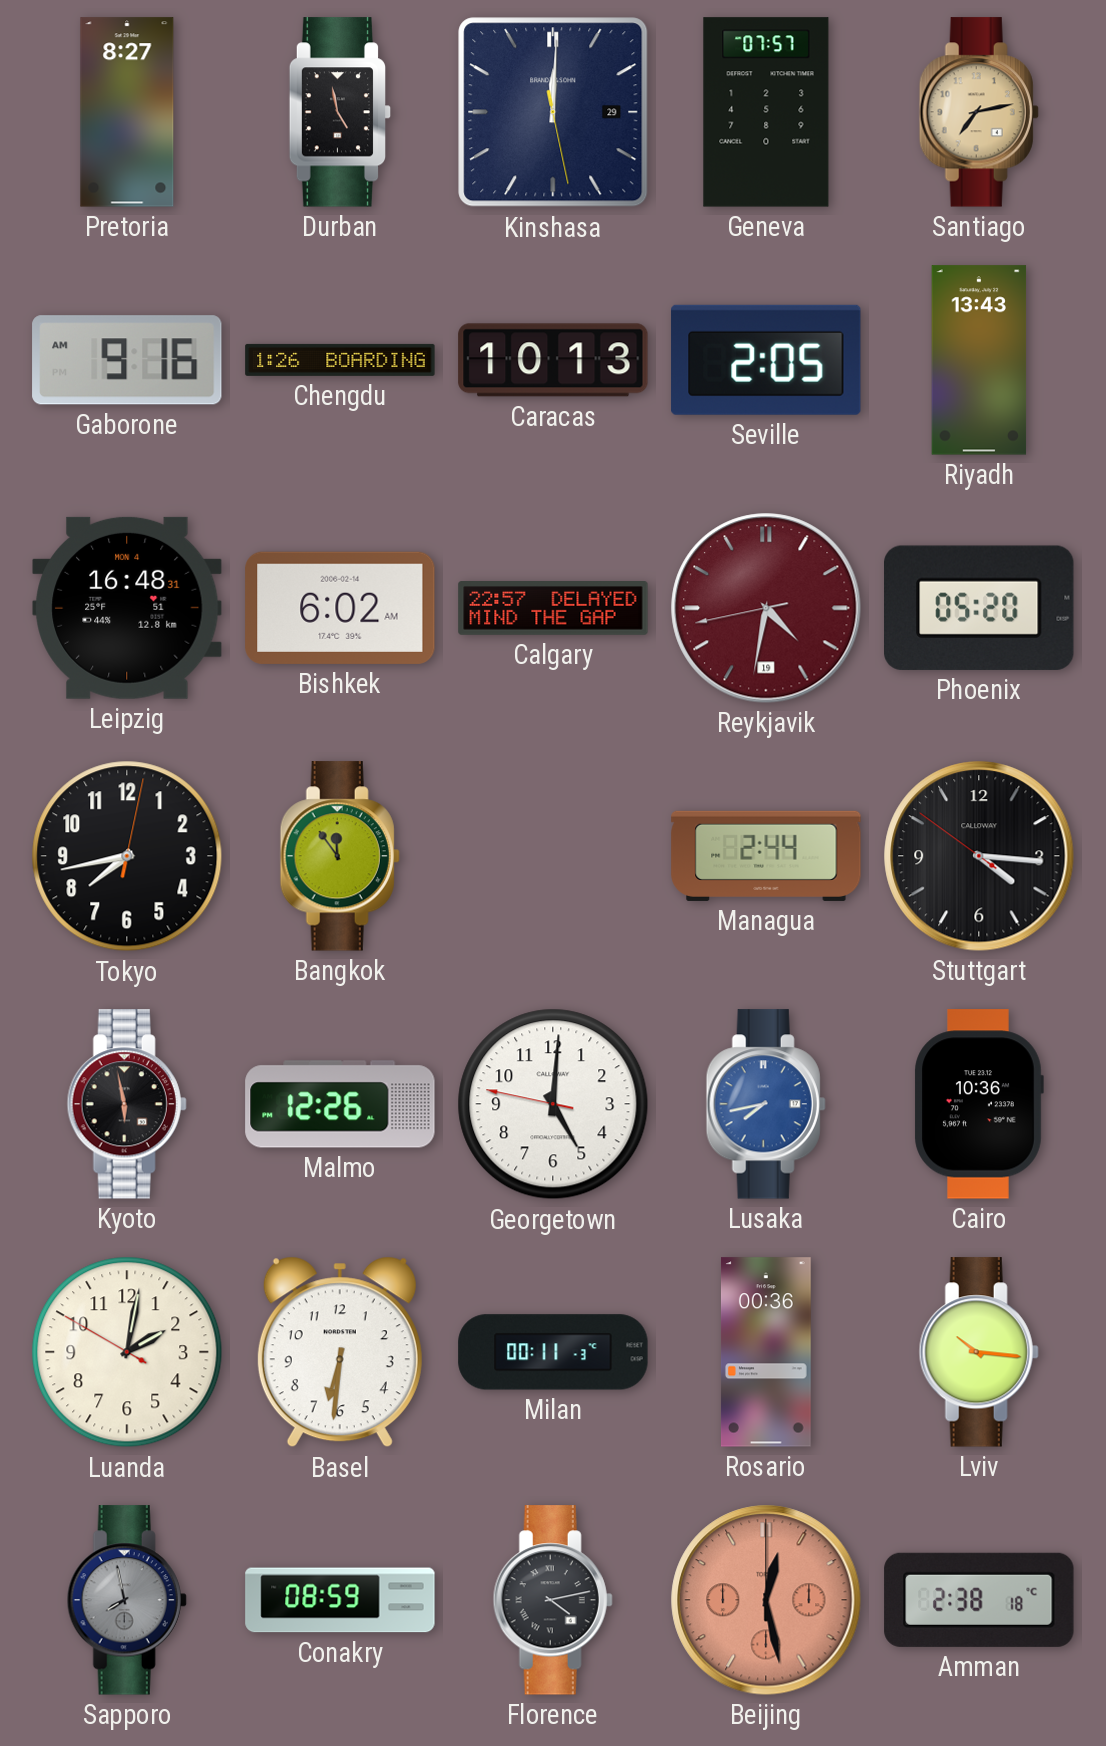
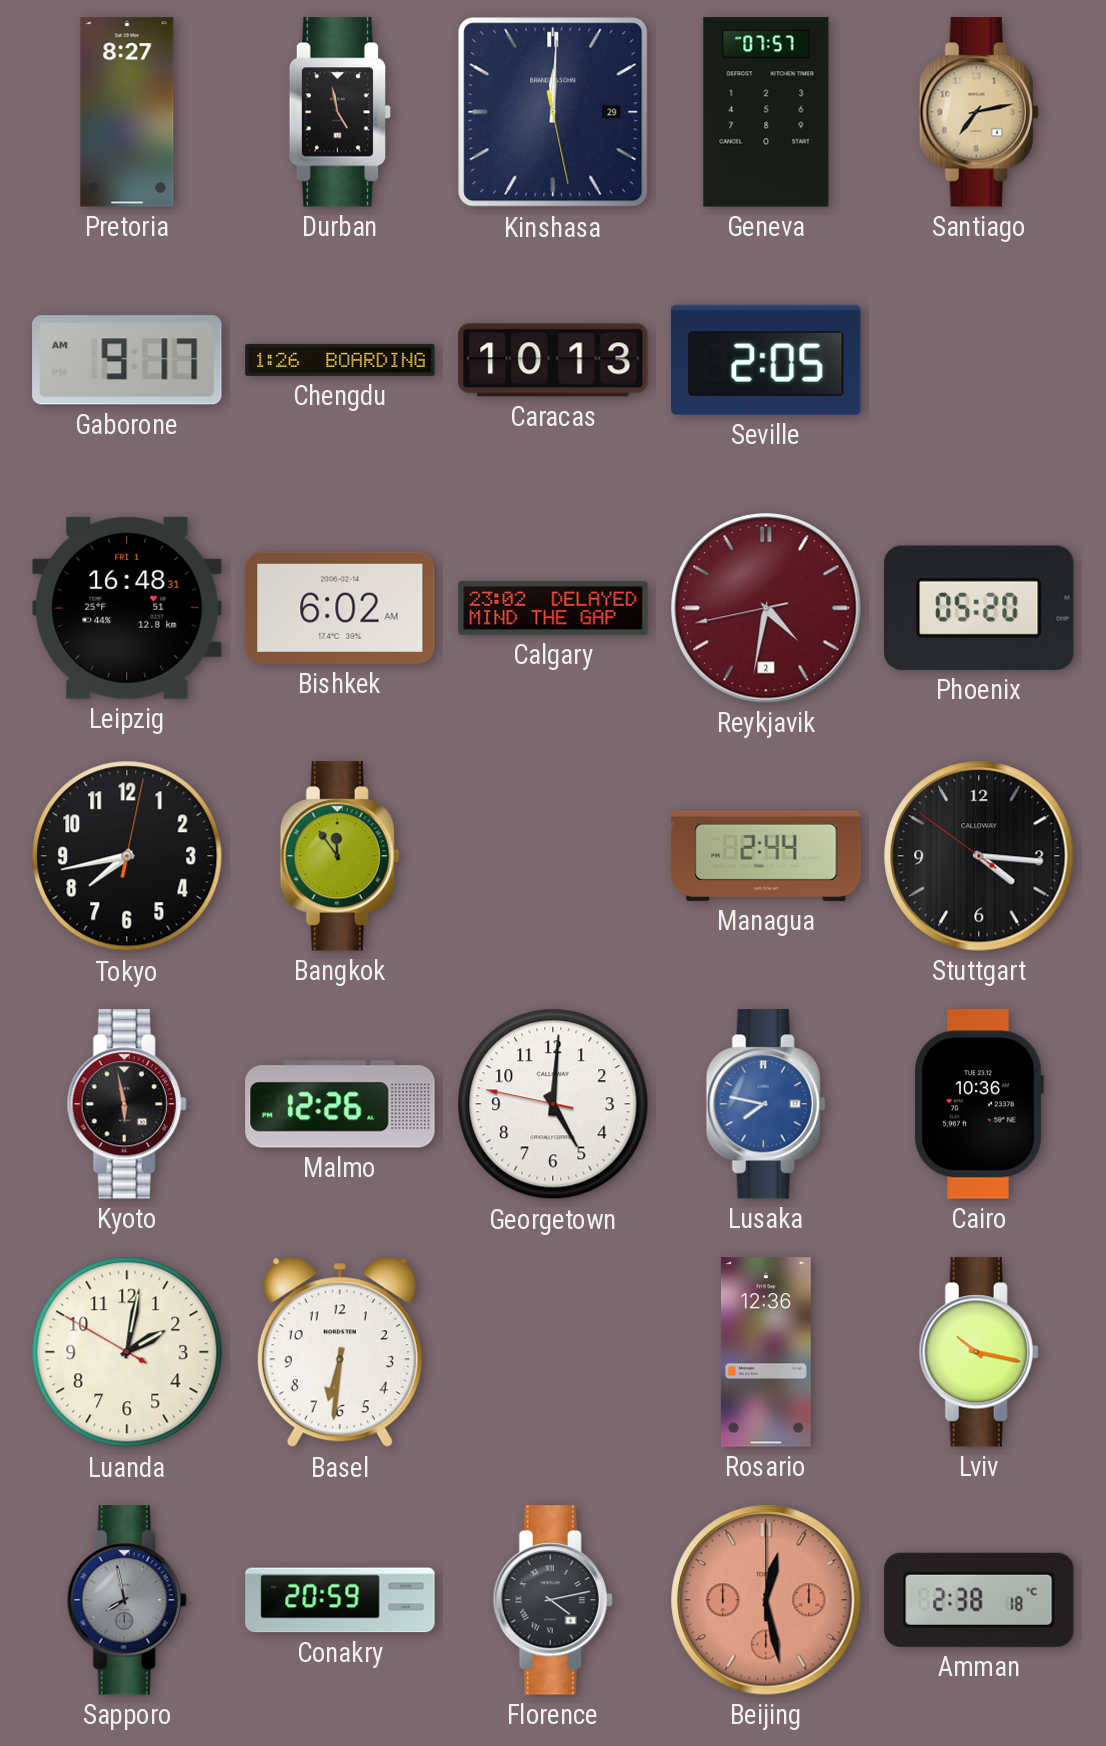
Gaborone: 9:16 -> 9:17
Riyadh: 13:43 -> none
Leipzig date: MON 4 -> FRI 1
Calgary: 22:57 -> 23:02
Reykjavik date: 19 -> 2
Lusaka: 7:43 -> 7:47
Milan: 00:11 -> none
Rosario: 00:36 -> 12:36
Lviv: 10:16 -> 10:17
Conakry: 08:59 -> 20:59
